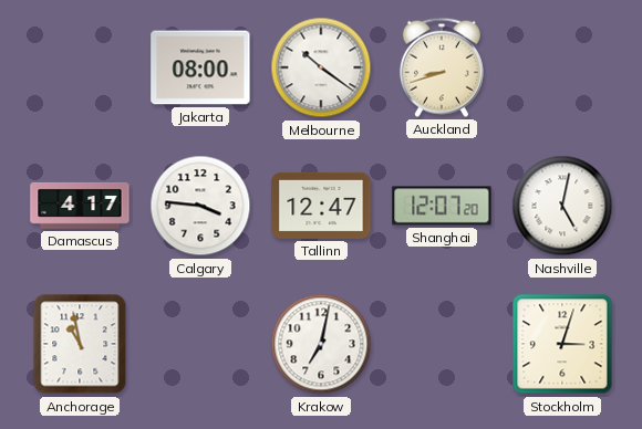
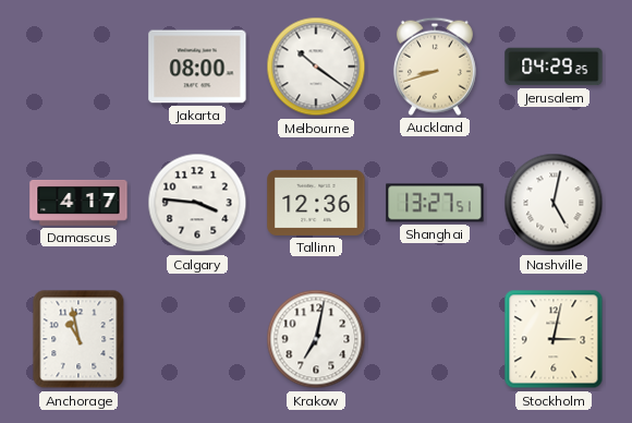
Jerusalem: none -> 04:29
Tallinn: 12:47 -> 12:36
Shanghai: 12:07 -> 13:27
Stockholm: 3:03 -> 3:02
